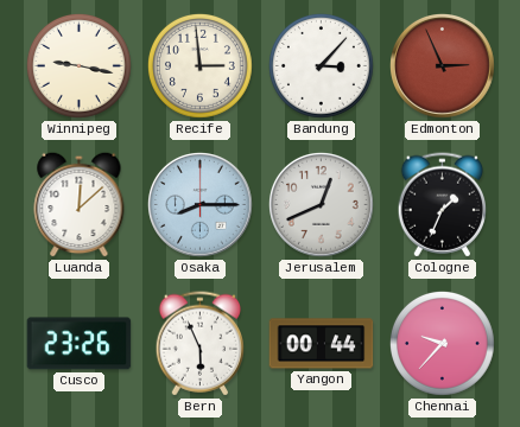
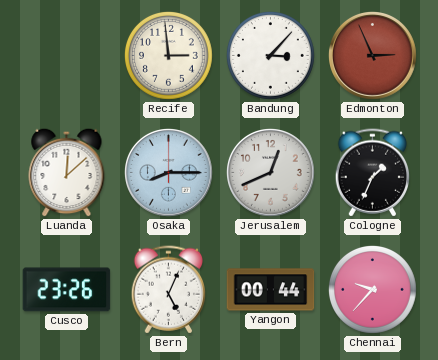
Winnipeg: 9:17 -> none
Bern: 5:56 -> 5:04
